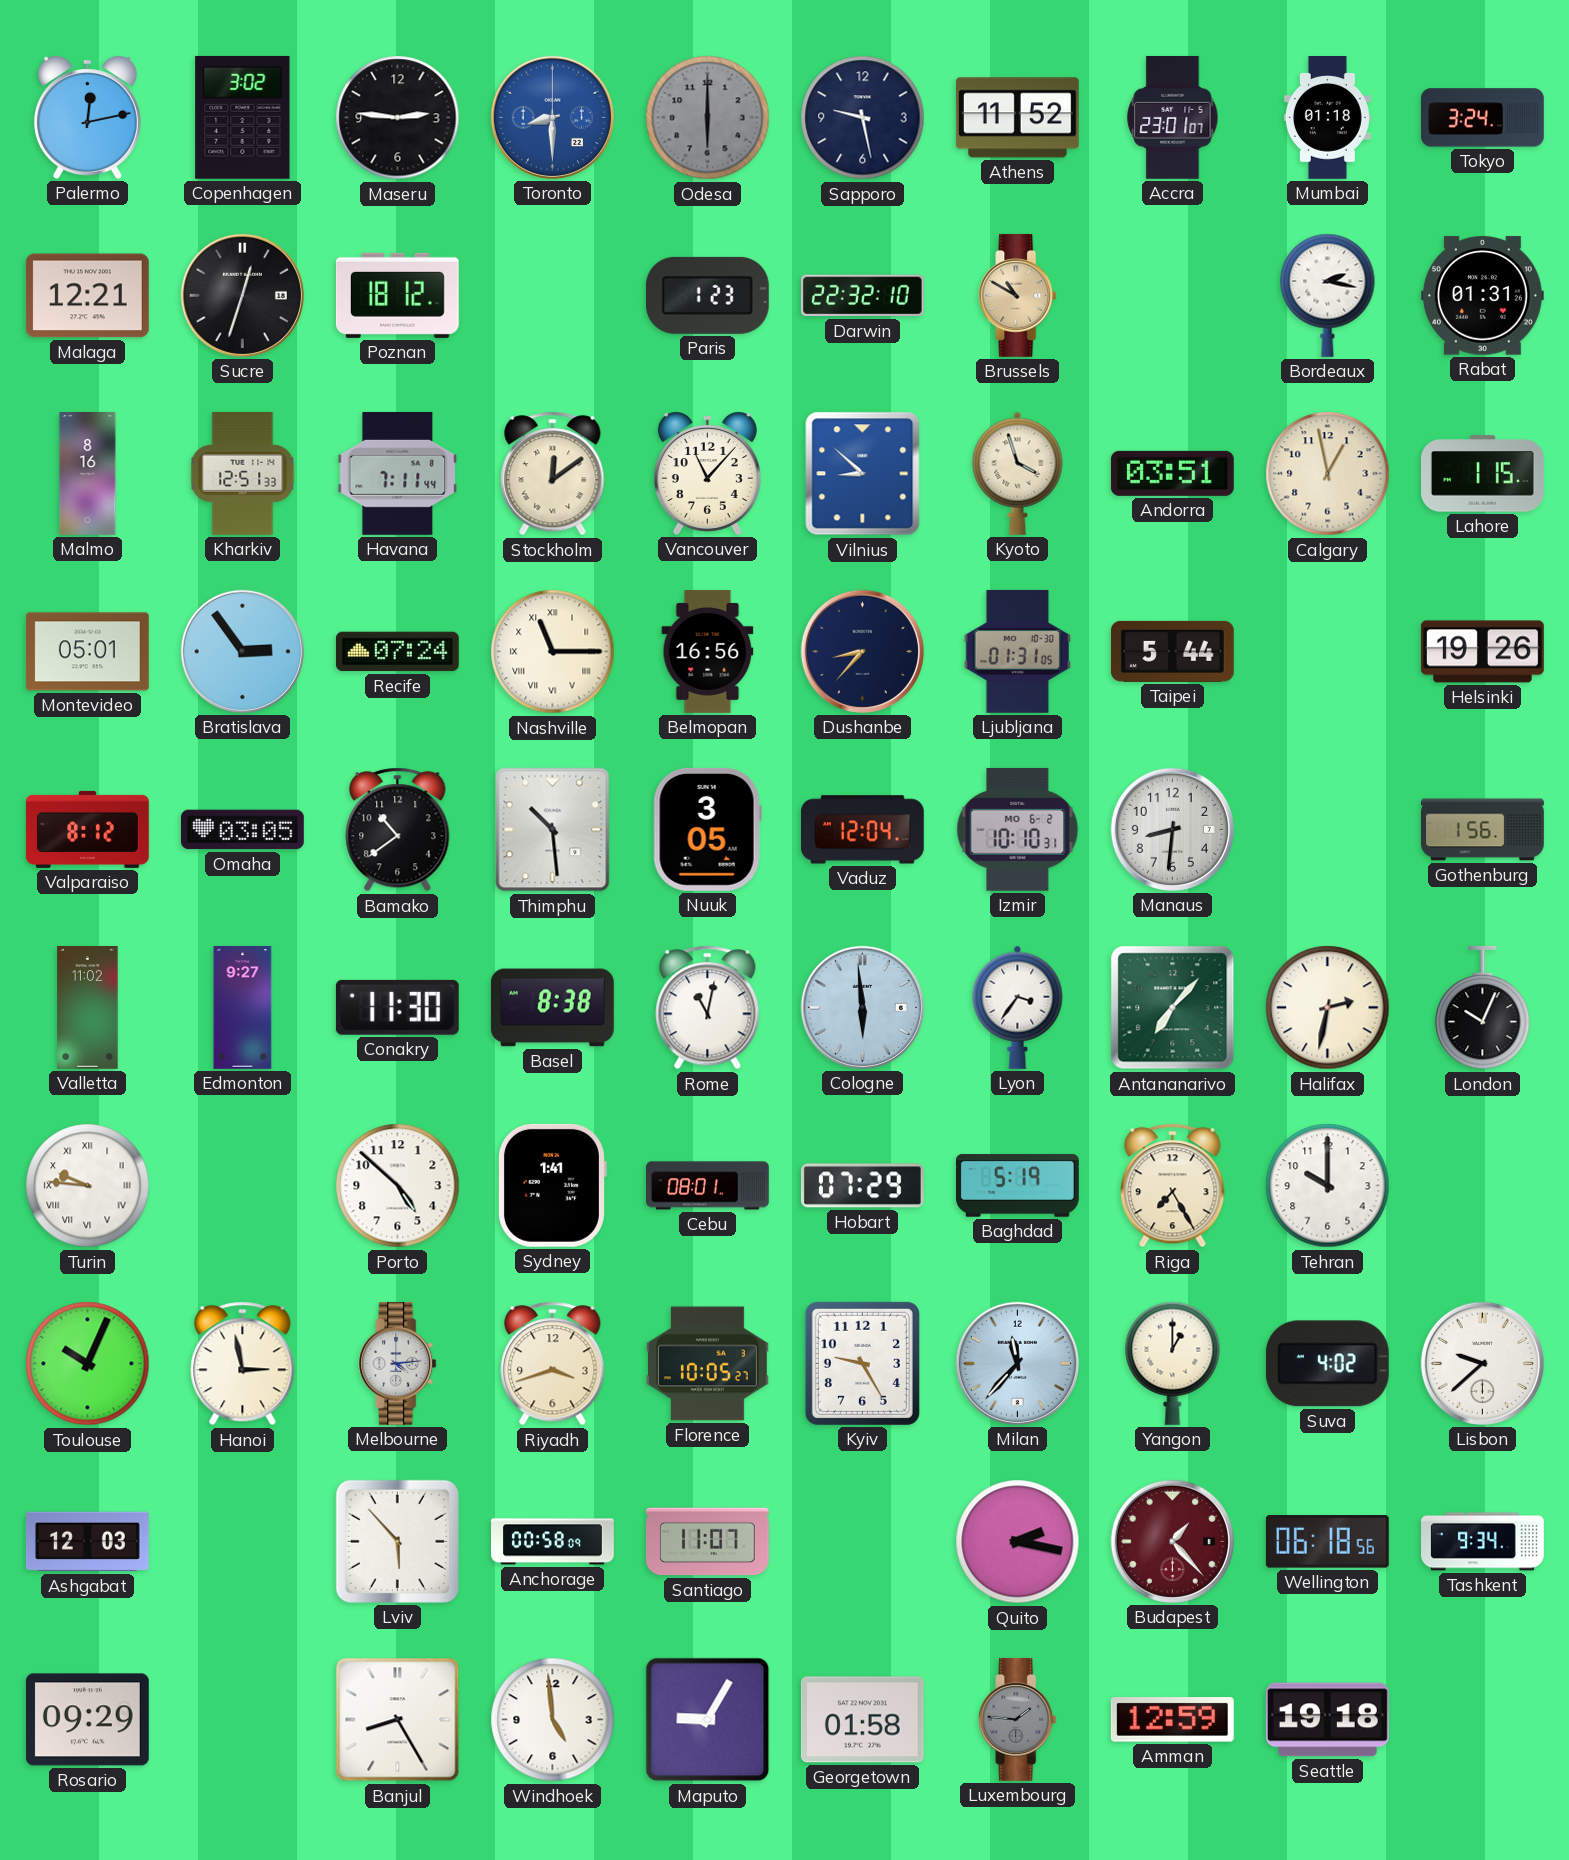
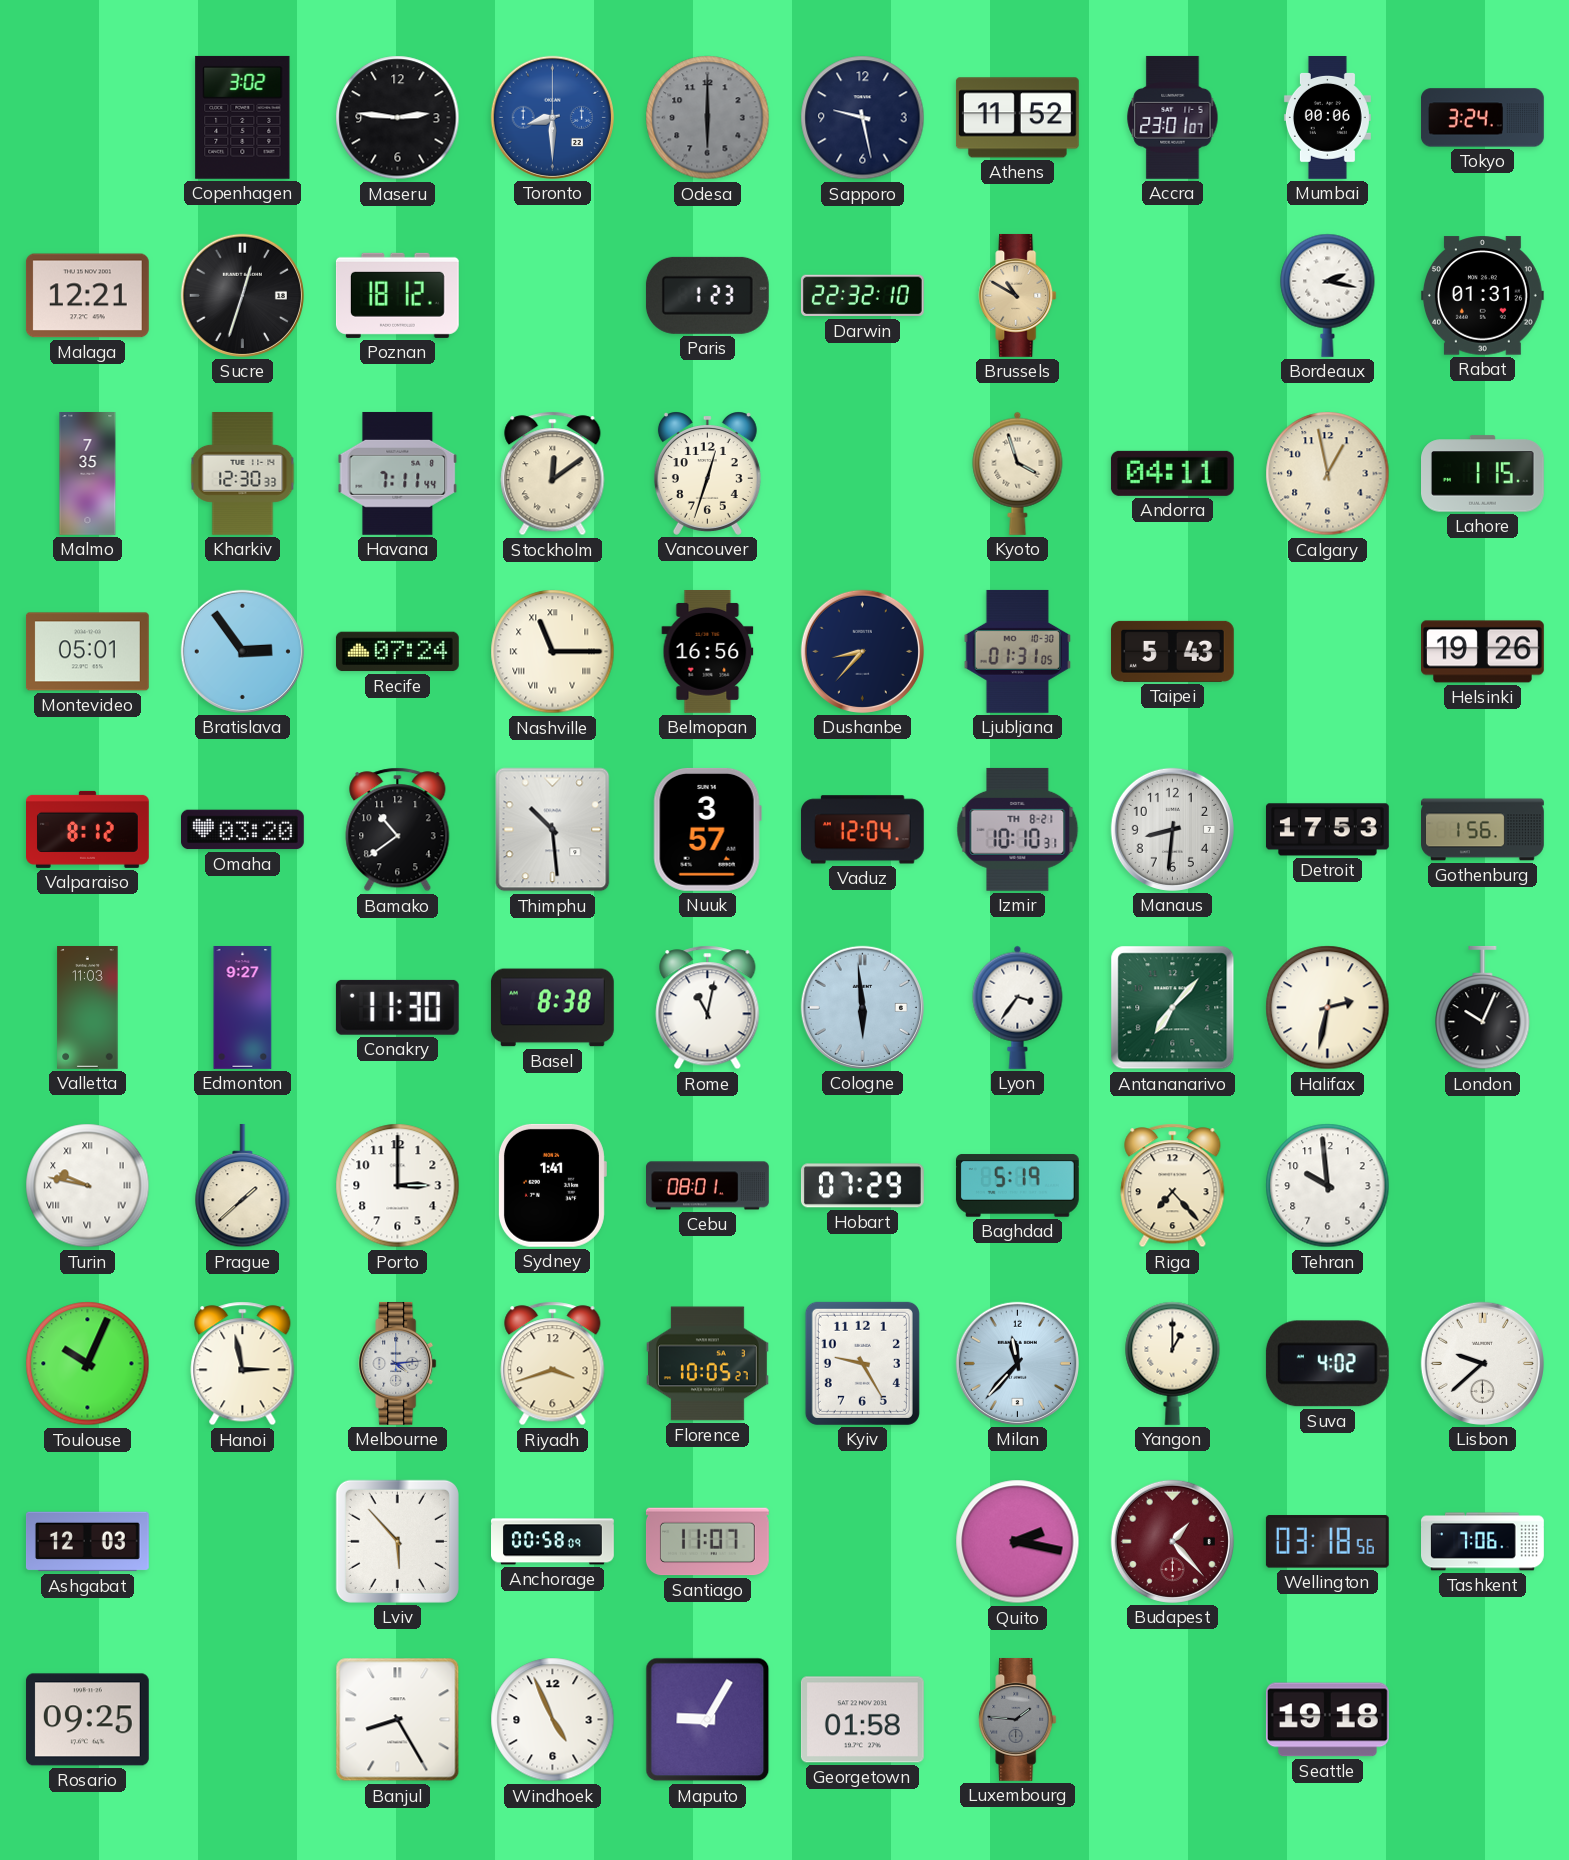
Palermo: 12:13 -> none
Mumbai: 01:18 -> 00:06
Malmo: 8:16 -> 7:35
Kharkiv: 12:51 -> 12:30
Vancouver: 11:07 -> 12:33
Vilnius: 8:52 -> none
Andorra: 03:51 -> 04:11
Taipei: 5:44 -> 5:43
Omaha: 03:05 -> 03:20
Nuuk: 3:05 -> 3:57
Izmir date: MO 6-2 -> TH 8-21
Detroit: none -> 17:53
Valletta: 11:02 -> 11:03
Turin: 9:46 -> 9:47
Prague: none -> 1:38
Porto: 4:52 -> 3:00
Riga: 7:25 -> 7:23
Tehran: 10:00 -> 9:59
Wellington: 06:18 -> 03:18
Tashkent: 9:34 -> 7:06
Rosario: 09:29 -> 09:25
Windhoek: 4:59 -> 4:56
Amman: 12:59 -> none
